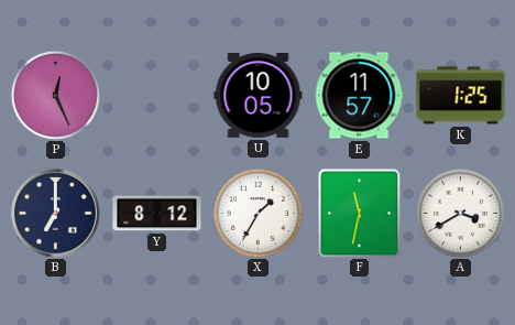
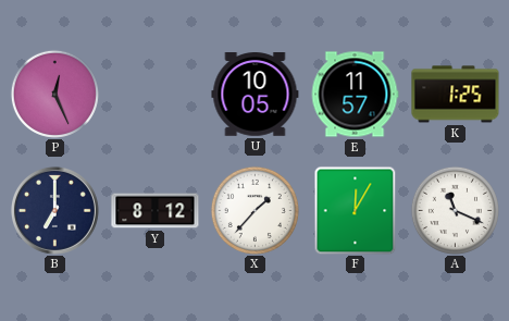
X: 1:35 -> 1:37
F: 11:32 -> 12:05
A: 3:40 -> 11:19
